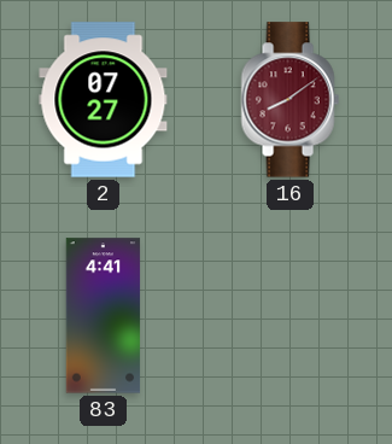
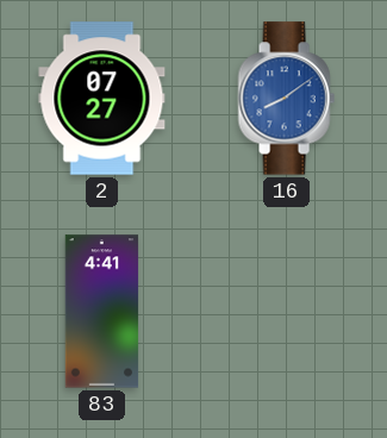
16 dial: burgundy -> blue
